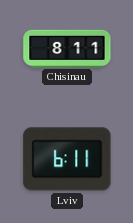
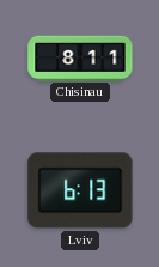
Lviv: 6:11 -> 6:13
